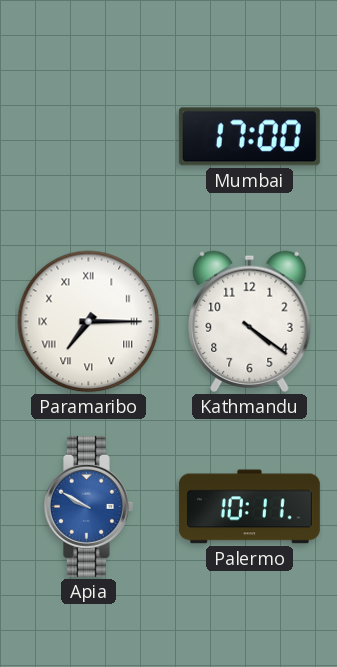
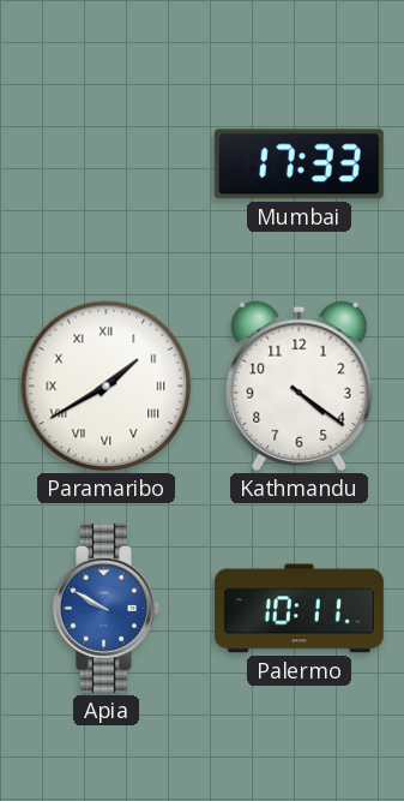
Mumbai: 17:00 -> 17:33
Paramaribo: 7:15 -> 1:40
